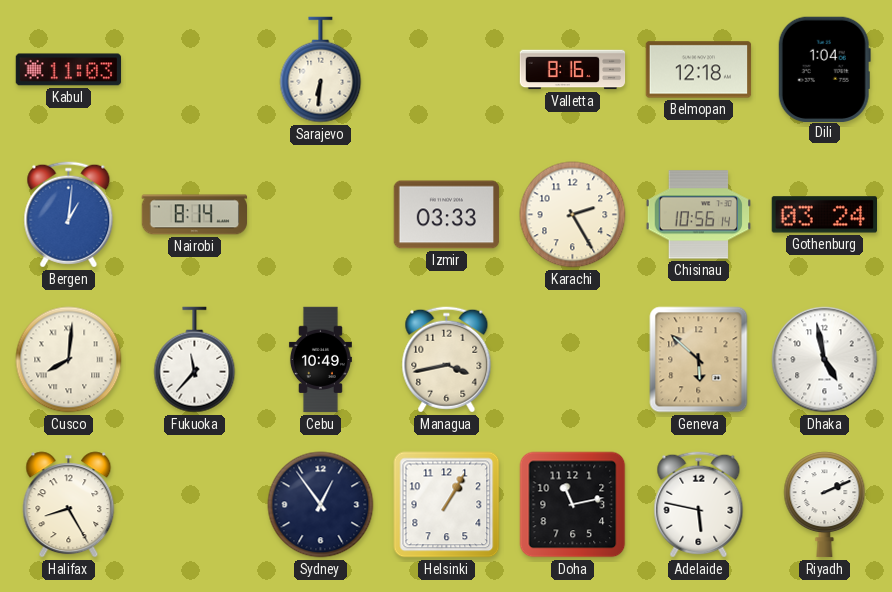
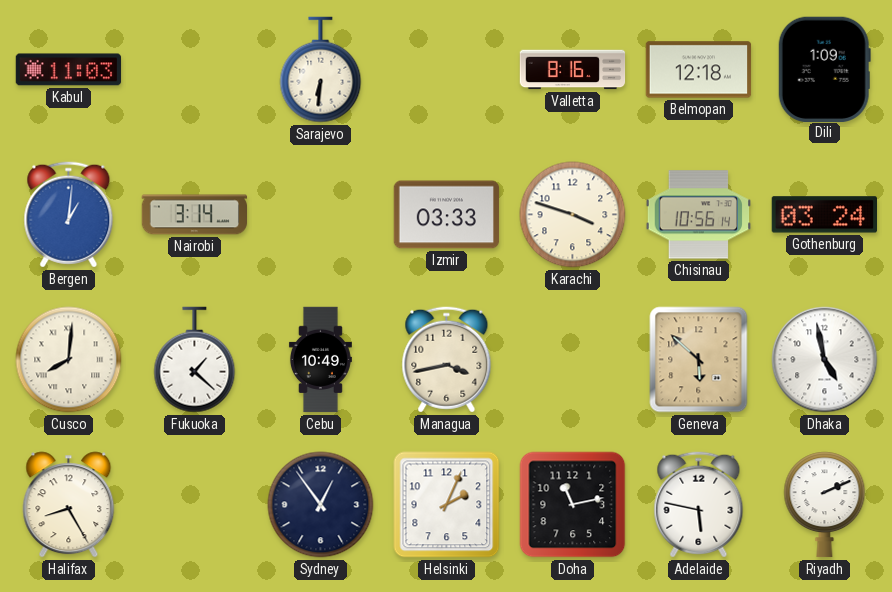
Dili: 1:04 -> 1:09
Nairobi: 8:14 -> 3:14
Karachi: 2:25 -> 3:48
Fukuoka: 11:37 -> 1:22
Helsinki: 1:05 -> 2:04
